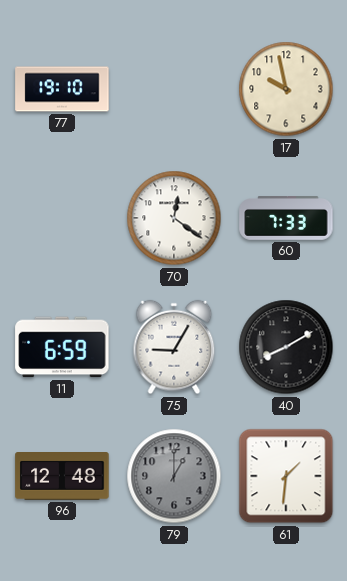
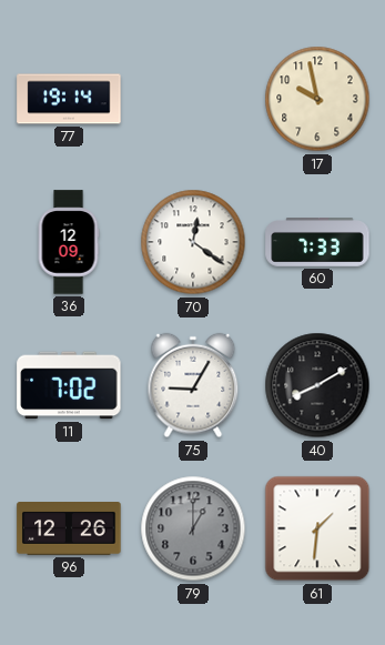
77: 19:10 -> 19:14
36: none -> 12:09
11: 6:59 -> 7:02
96: 12:48 -> 12:26
